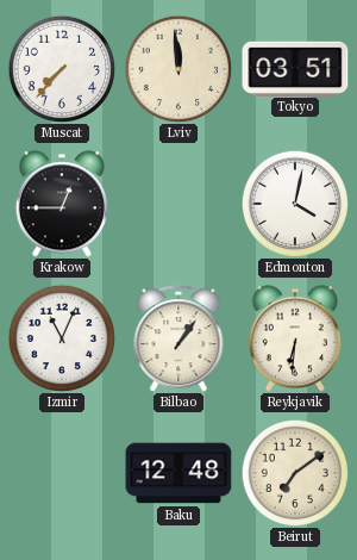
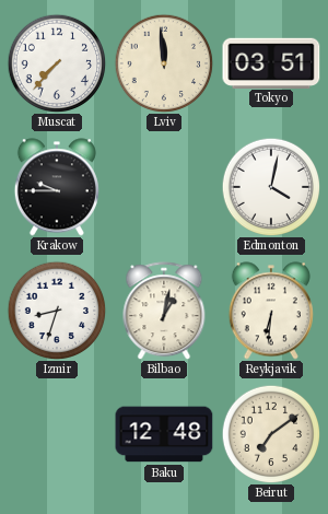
Krakow: 12:45 -> 9:45
Izmir: 11:04 -> 8:33
Bilbao: 1:06 -> 1:02
